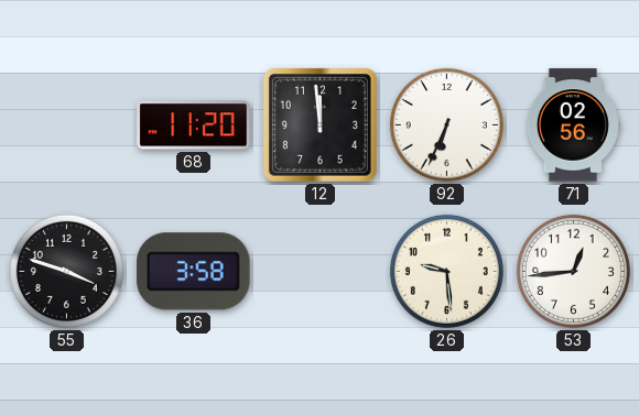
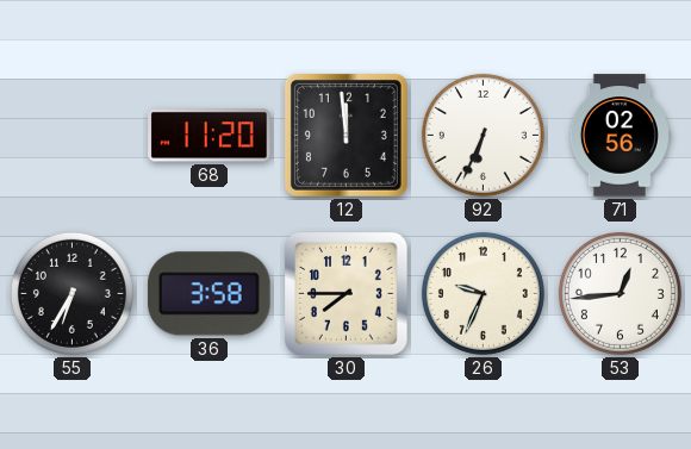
55: 3:48 -> 6:35
30: none -> 7:45
26: 9:29 -> 9:34
